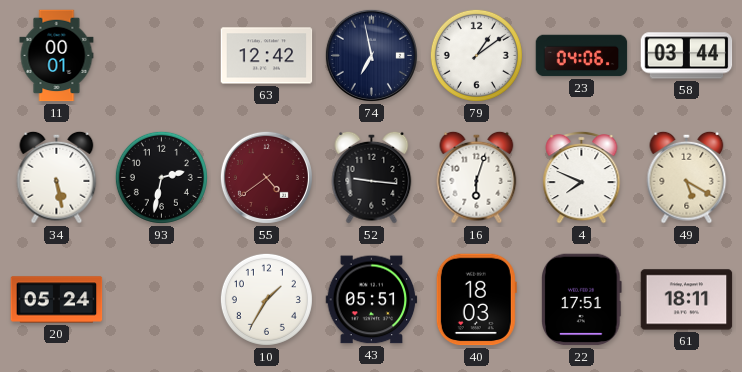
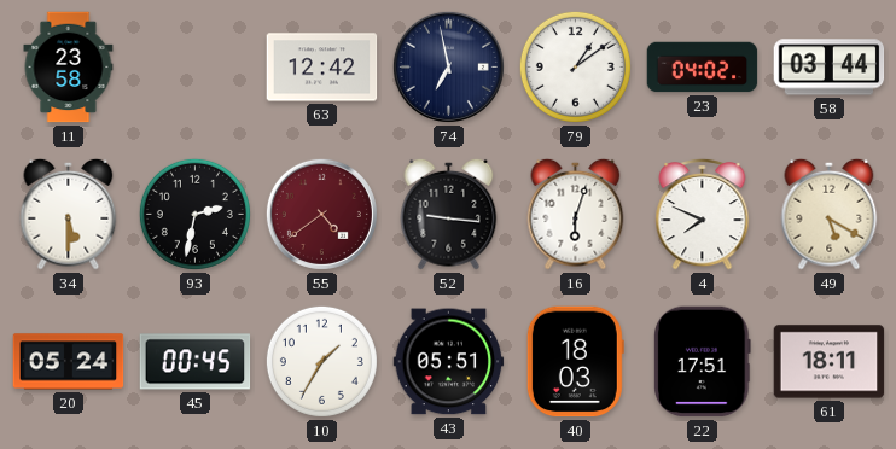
11: 00:01 -> 23:58
23: 04:06 -> 04:02
34: 5:28 -> 5:30
45: none -> 00:45
